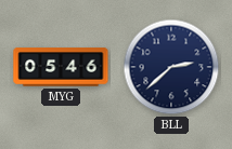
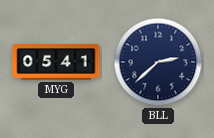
MYG: 05:46 -> 05:41
